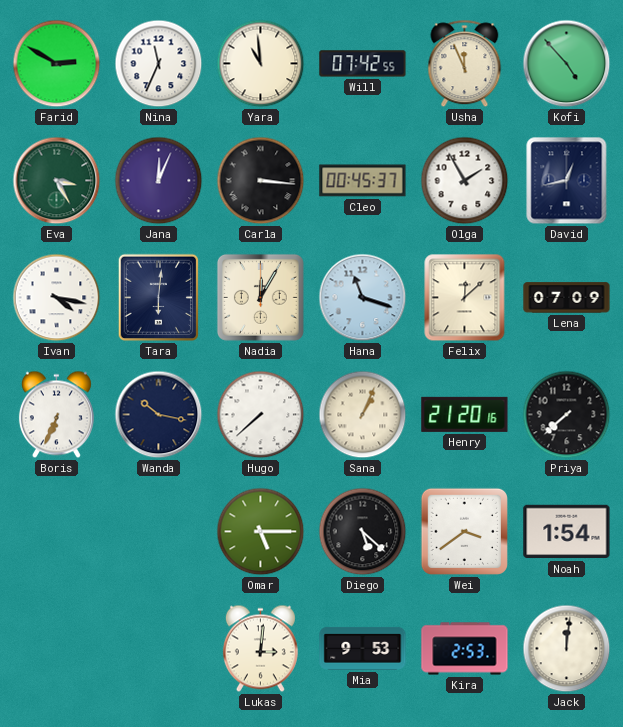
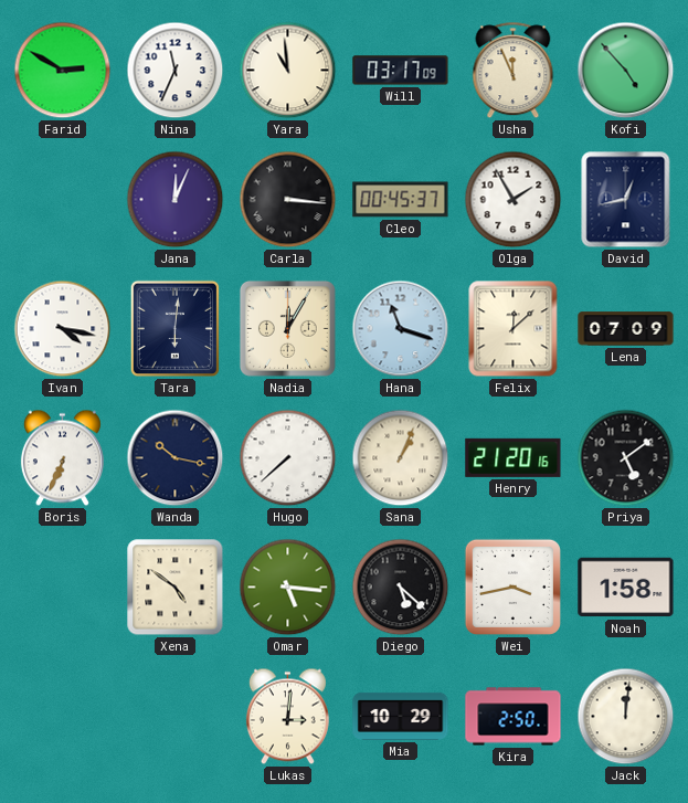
Will: 07:42 -> 03:17
Eva: 3:25 -> none
Priya: 7:38 -> 5:09
Xena: none -> 4:51
Omar: 5:15 -> 5:16
Wei: 3:39 -> 3:43
Noah: 1:54 -> 1:58
Mia: 9:53 -> 10:29
Kira: 2:53 -> 2:50
